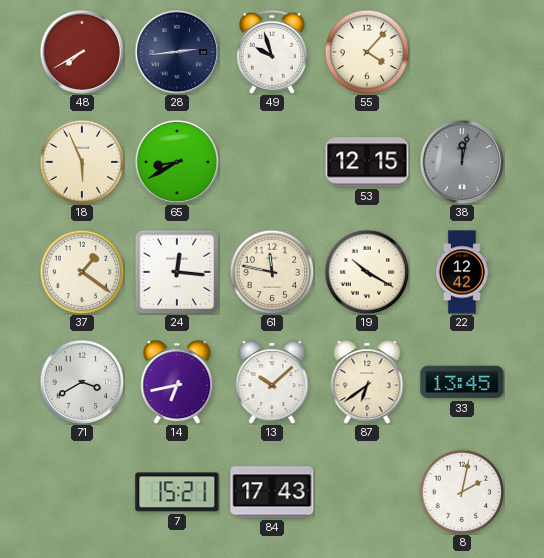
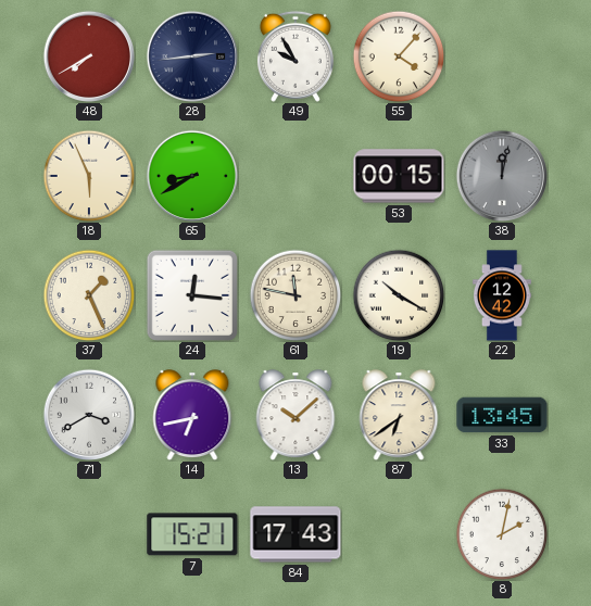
49: 9:57 -> 9:55
53: 12:15 -> 00:15
37: 1:21 -> 1:26
